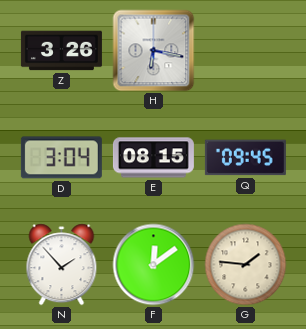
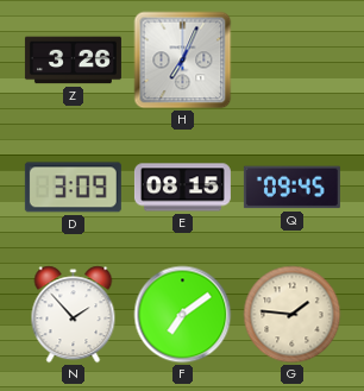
H: 6:17 -> 7:04
D: 3:04 -> 3:09
F: 12:09 -> 7:09
